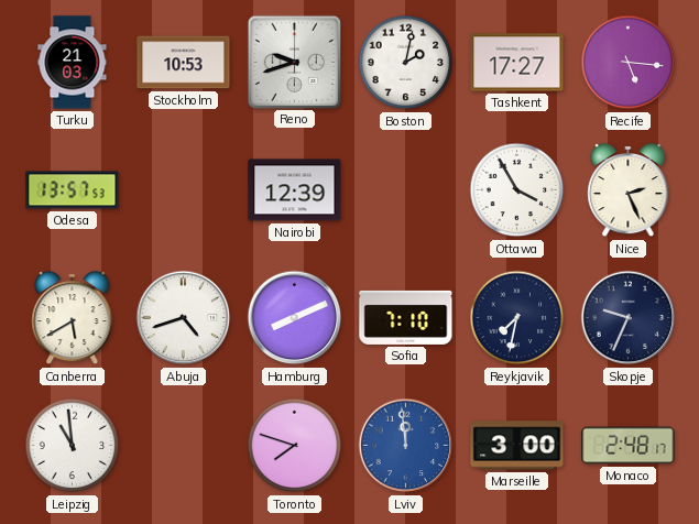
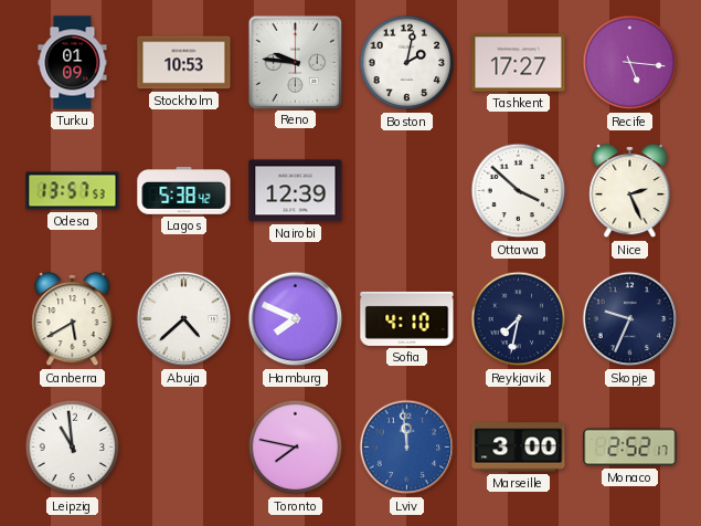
Turku: 21:03 -> 01:09
Reno: 9:42 -> 9:46
Lagos: none -> 5:38
Ottawa: 3:55 -> 3:52
Abuja: 4:42 -> 4:38
Hamburg: 8:11 -> 7:49
Sofia: 7:10 -> 4:10
Toronto: 7:48 -> 7:47
Monaco: 2:48 -> 2:52
